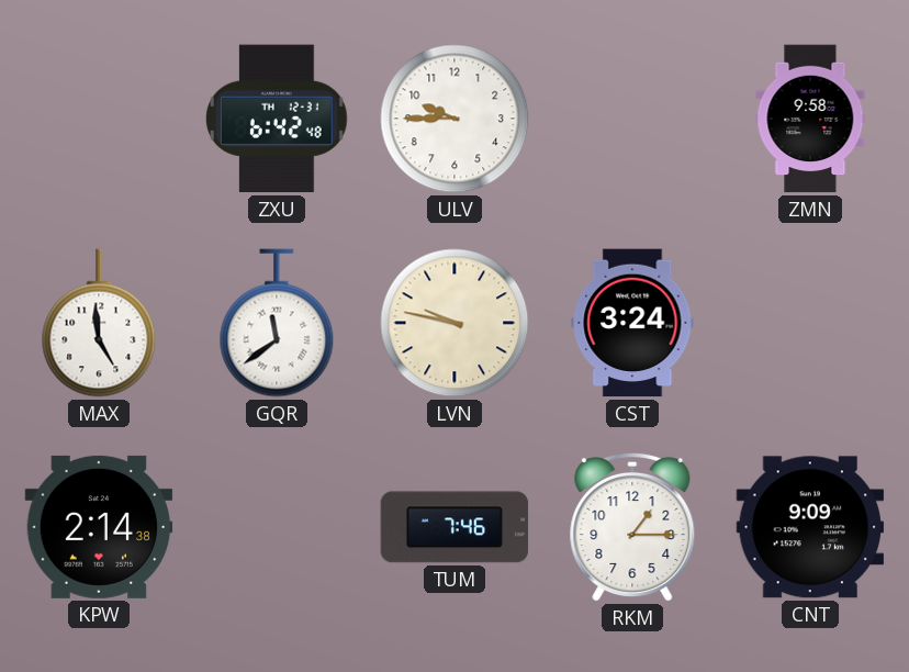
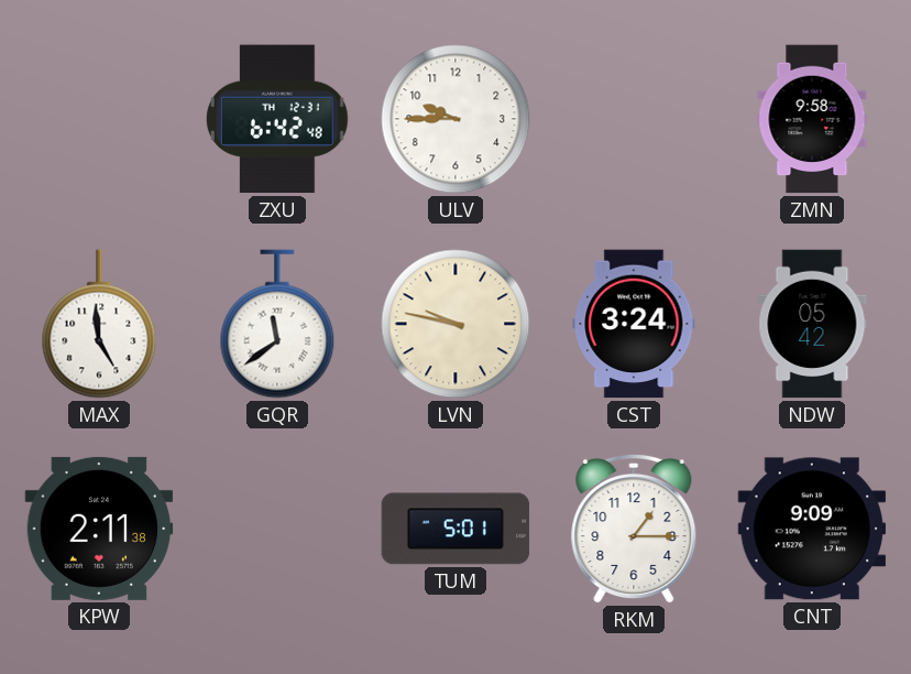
NDW: none -> 05:42
KPW: 2:14 -> 2:11
TUM: 7:46 -> 5:01
